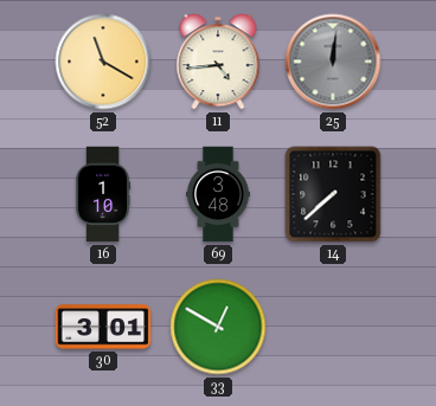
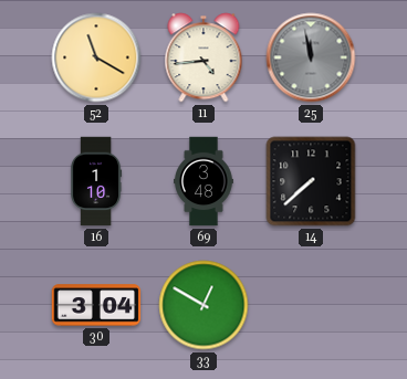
25: 12:01 -> 11:58
30: 3:01 -> 3:04
